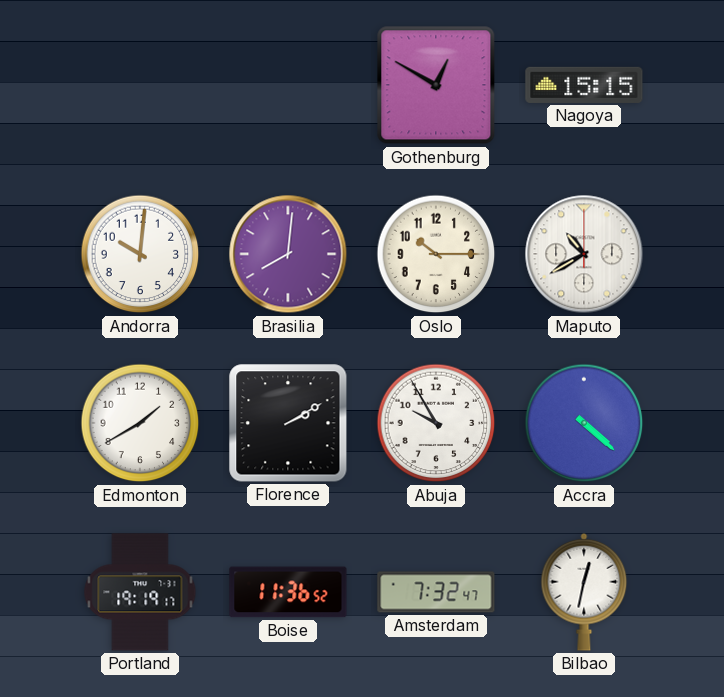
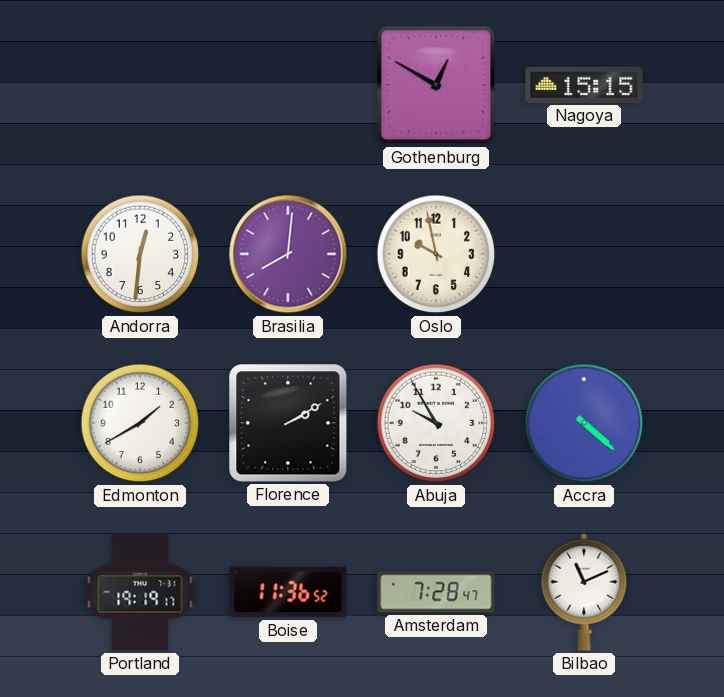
Andorra: 10:01 -> 12:31
Oslo: 10:15 -> 9:58
Maputo: 10:40 -> none
Amsterdam: 7:32 -> 7:28
Bilbao: 12:32 -> 11:11
